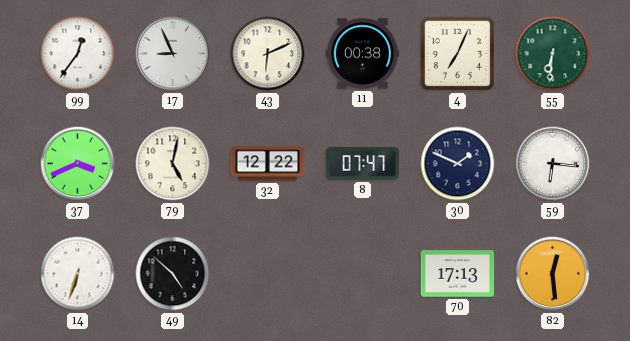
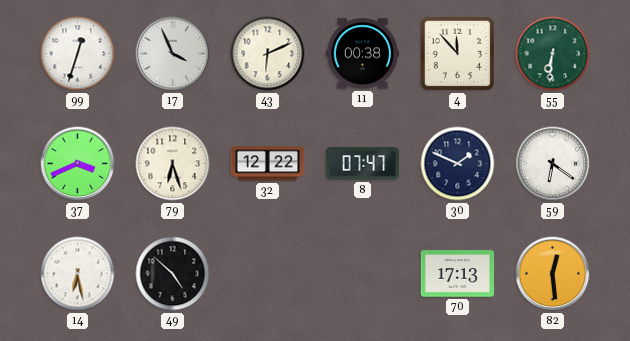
99: 12:36 -> 12:33
17: 8:56 -> 3:56
4: 7:04 -> 11:53
79: 5:02 -> 6:27
59: 6:16 -> 6:21
14: 6:33 -> 6:28
